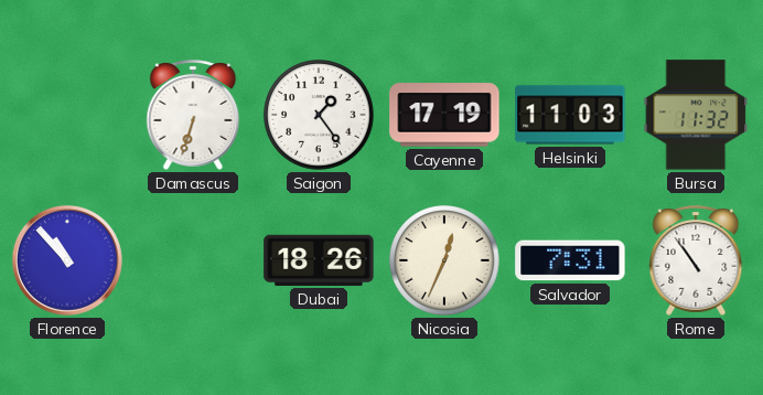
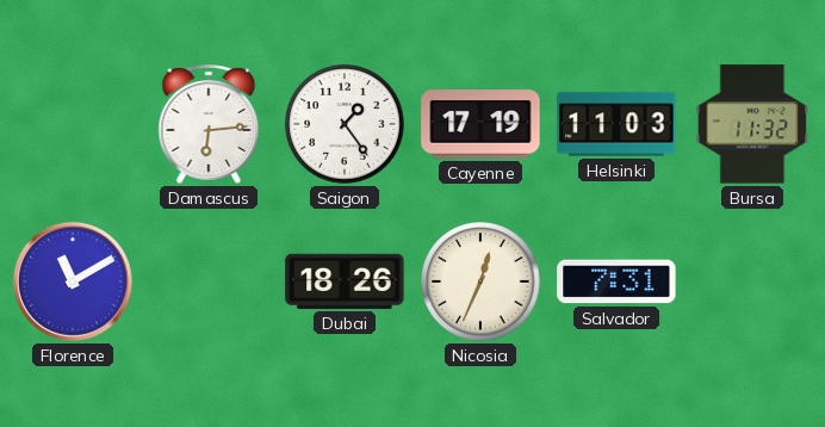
Damascus: 6:33 -> 6:14
Florence: 10:53 -> 11:10
Rome: 10:54 -> none
